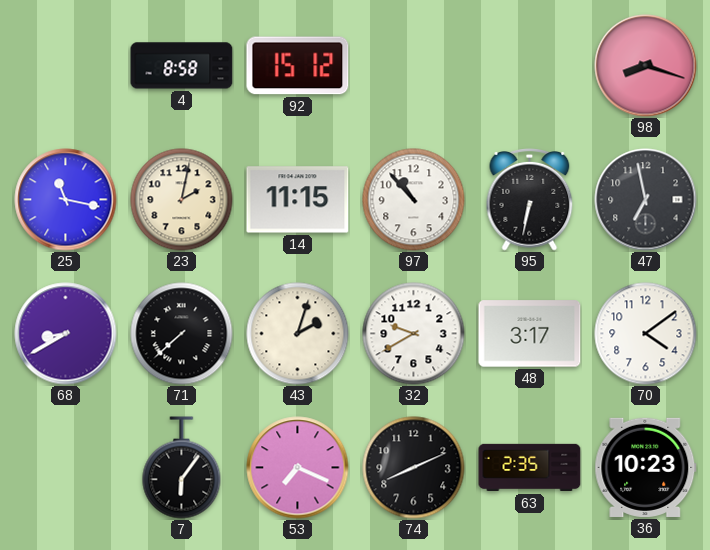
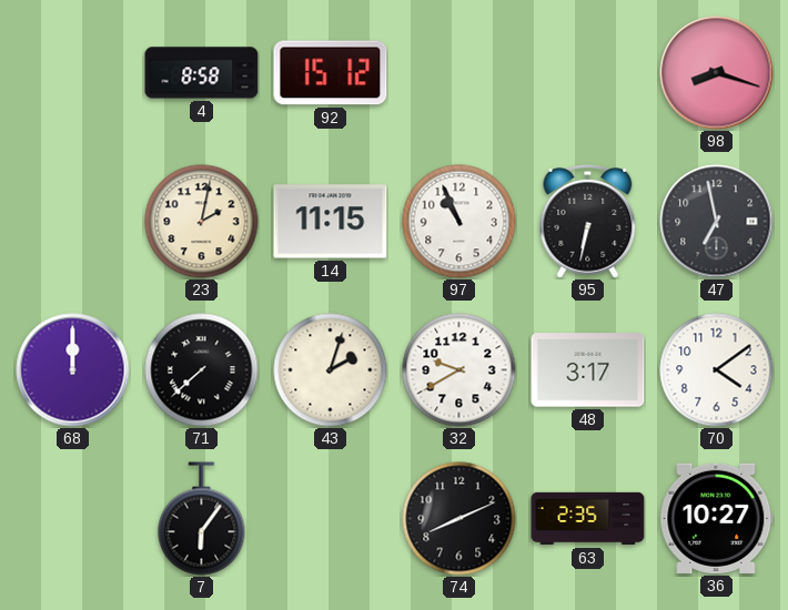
25: 11:17 -> none
97: 10:53 -> 10:56
68: 8:40 -> 12:00
53: 7:19 -> none
36: 10:23 -> 10:27
